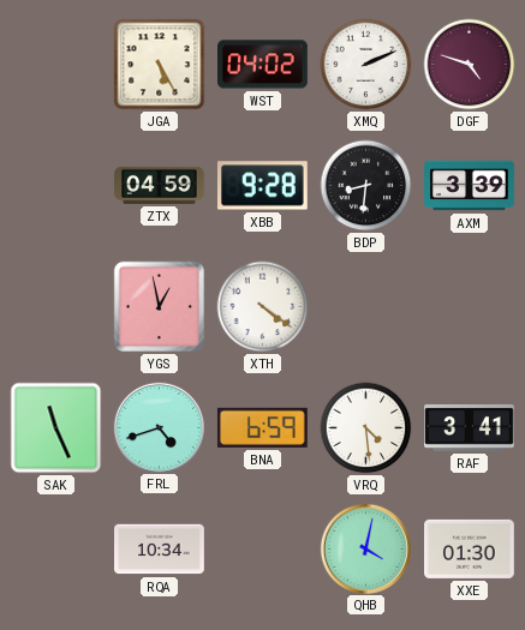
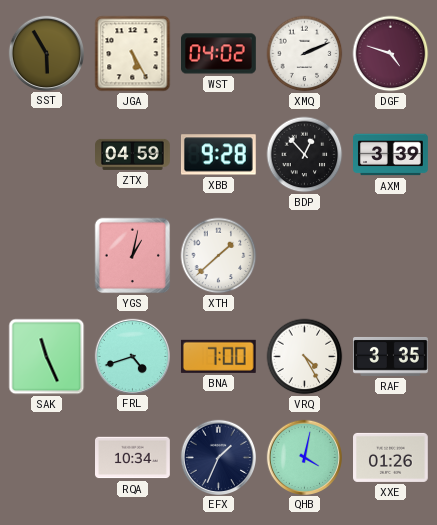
SST: none -> 5:55
BDP: 8:31 -> 12:53
YGS: 12:58 -> 1:02
XTH: 4:21 -> 1:38
BNA: 6:59 -> 7:00
VRQ: 4:29 -> 4:25
RAF: 3:41 -> 3:35
EFX: none -> 1:34
XXE: 01:30 -> 01:26
